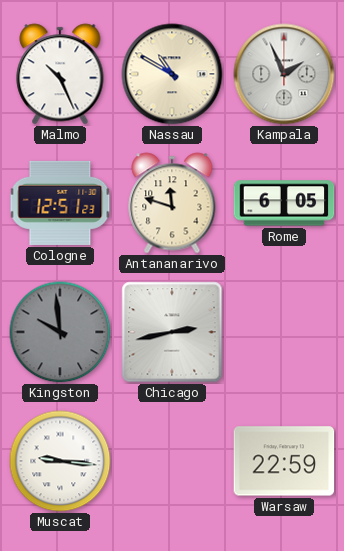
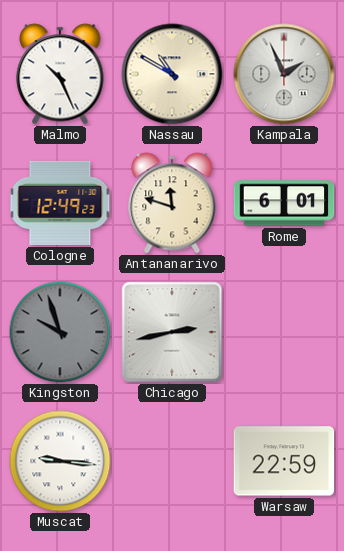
Cologne: 12:51 -> 12:49
Rome: 6:05 -> 6:01
Kingston: 9:59 -> 9:57
